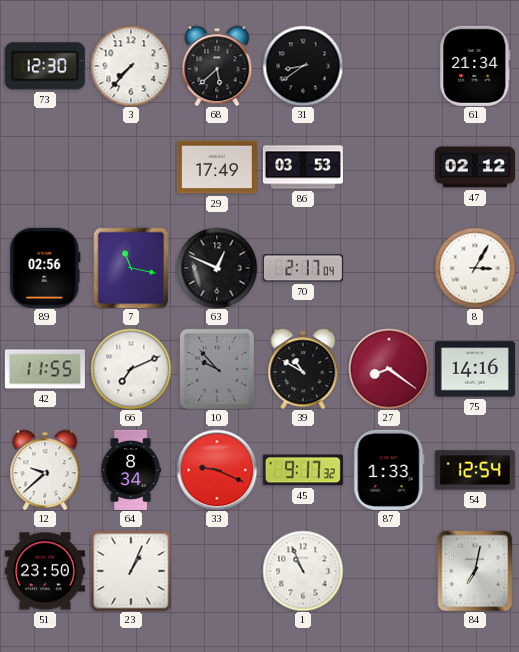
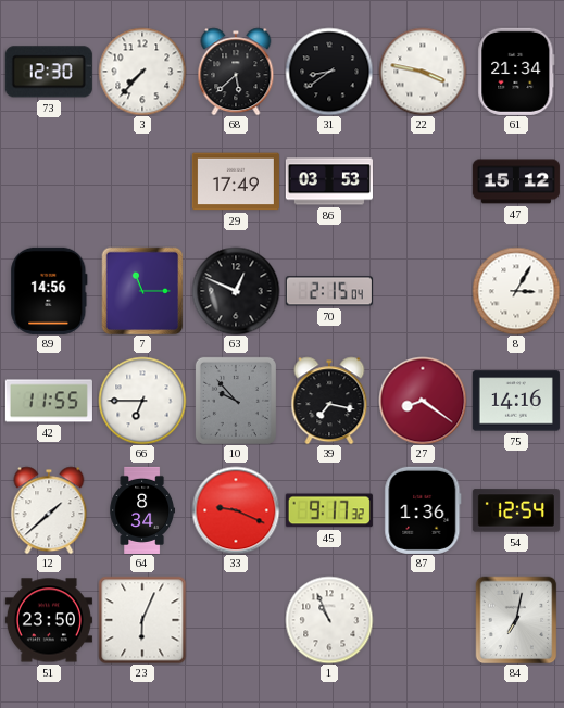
22: none -> 3:47
47: 02:12 -> 15:12
89: 02:56 -> 14:56
7: 11:17 -> 11:15
70: 2:17 -> 2:15
66: 7:11 -> 6:45
39: 10:50 -> 7:17
12: 9:38 -> 1:38
87: 1:33 -> 1:36
23: 1:04 -> 6:04
